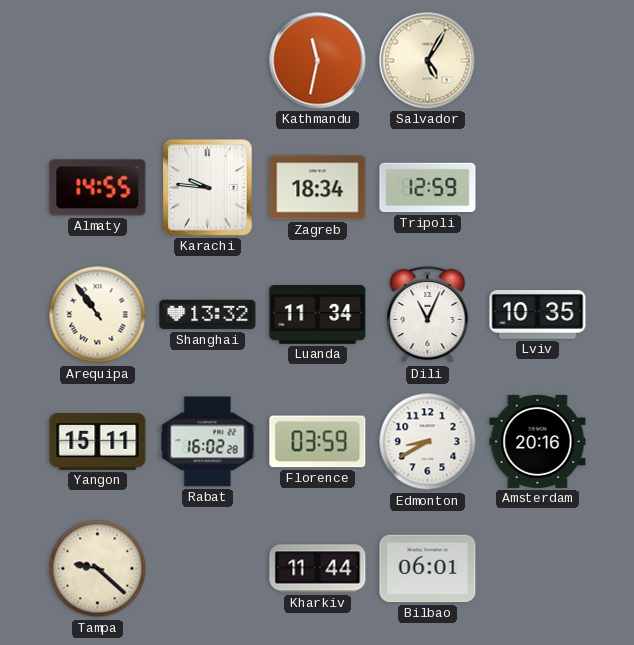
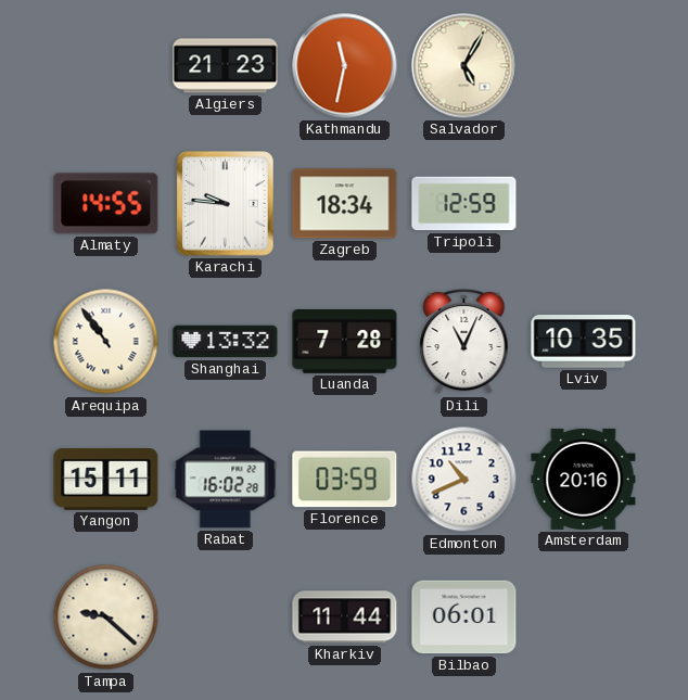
Algiers: none -> 21:23
Luanda: 11:34 -> 7:28
Edmonton: 8:40 -> 10:41
